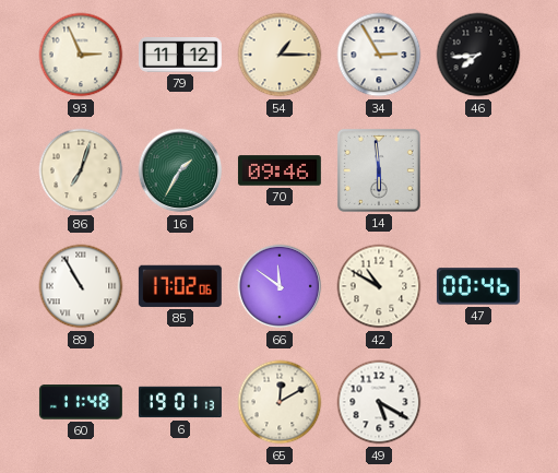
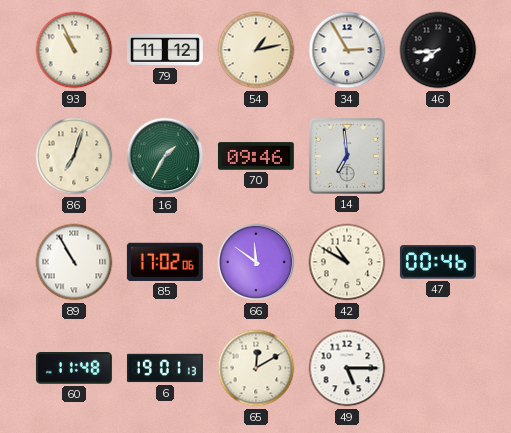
93: 2:56 -> 10:56
54: 1:15 -> 1:13
14: 5:59 -> 6:59
49: 5:20 -> 5:15
